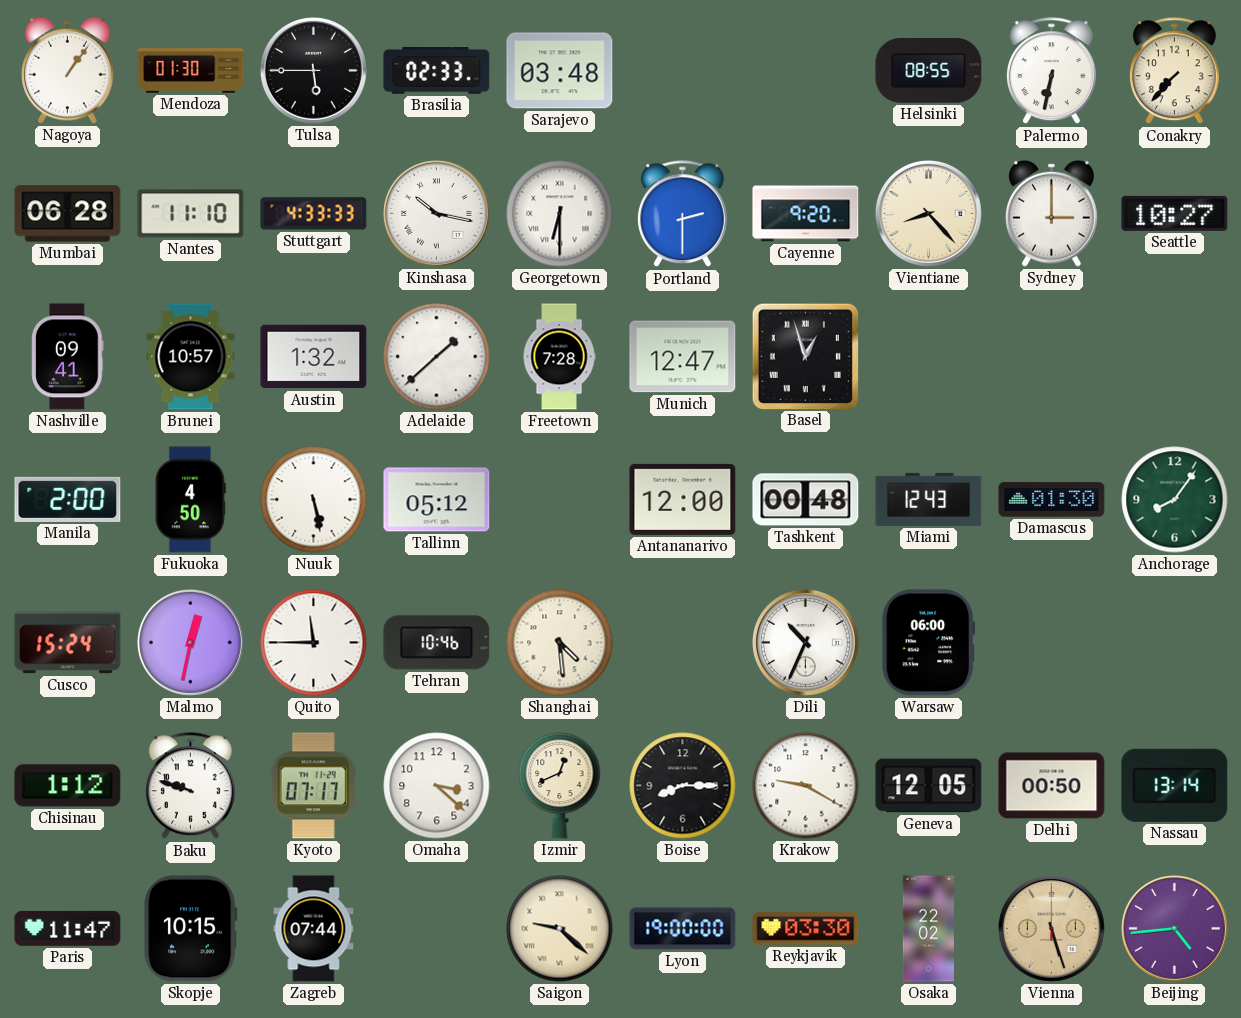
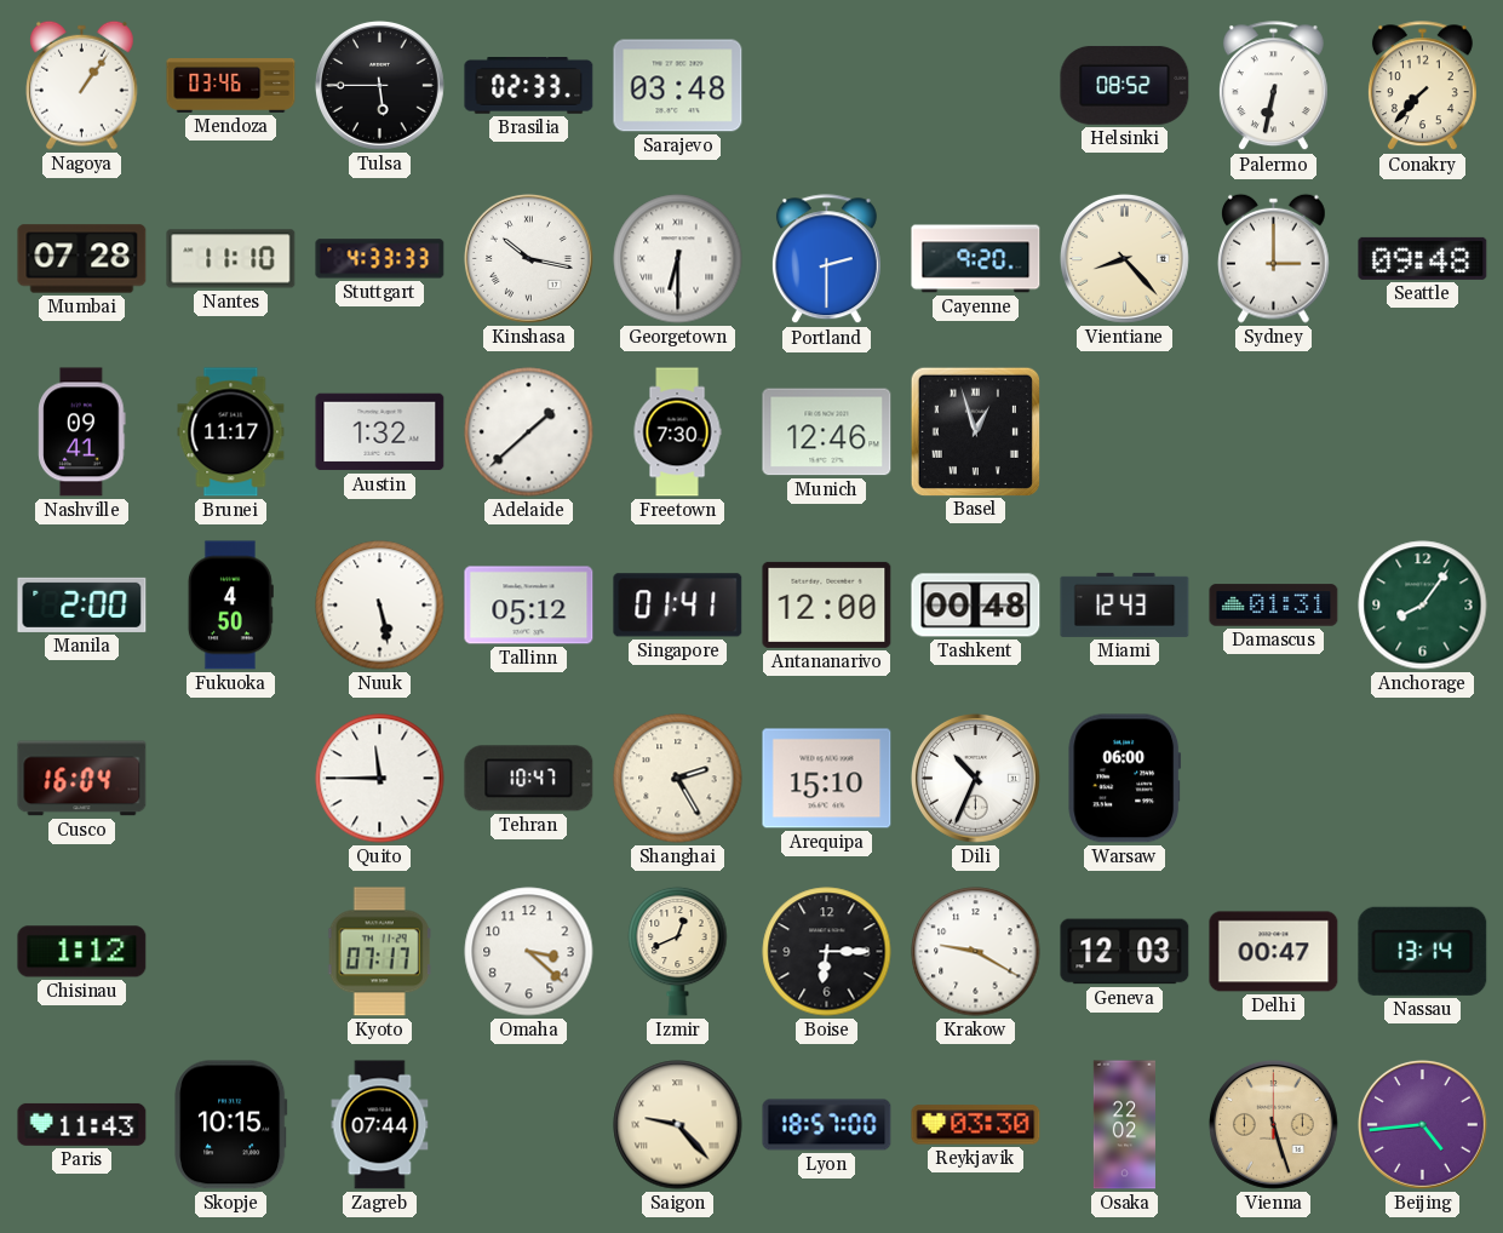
Mendoza: 01:30 -> 03:46
Helsinki: 08:55 -> 08:52
Mumbai: 06:28 -> 07:28
Seattle: 10:27 -> 09:48
Brunei: 10:57 -> 11:17
Freetown: 7:28 -> 7:30
Munich: 12:47 -> 12:46
Singapore: none -> 01:41
Damascus: 01:30 -> 01:31
Cusco: 15:24 -> 16:04
Malmo: 12:32 -> none
Tehran: 10:46 -> 10:47
Shanghai: 4:29 -> 2:25
Arequipa: none -> 15:10
Baku: 9:48 -> none
Boise: 8:15 -> 6:15
Geneva: 12:05 -> 12:03
Delhi: 00:50 -> 00:47
Paris: 11:47 -> 11:43
Saigon: 9:22 -> 9:23
Lyon: 19:00 -> 18:57
